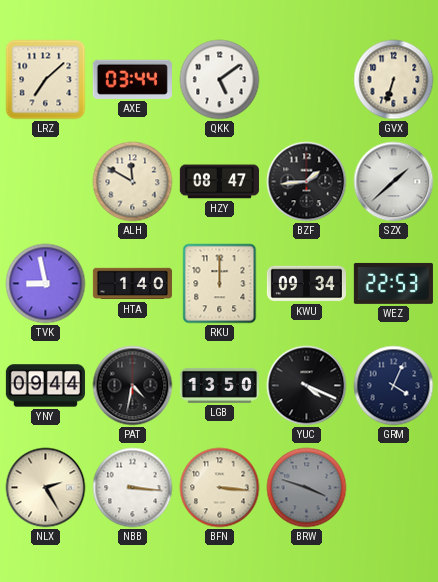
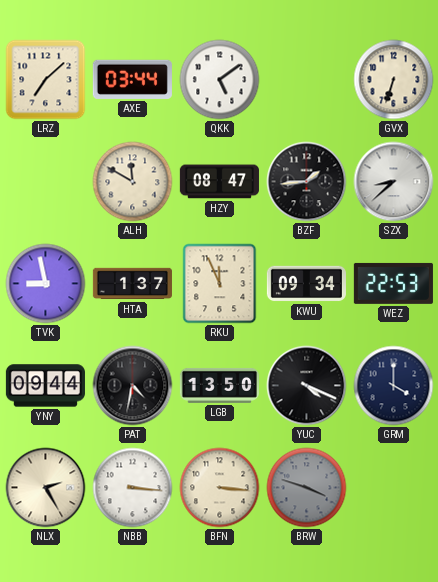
SZX: 1:38 -> 8:38
HTA: 1:40 -> 1:37
RKU: 12:00 -> 11:56
GRM: 4:04 -> 4:00
